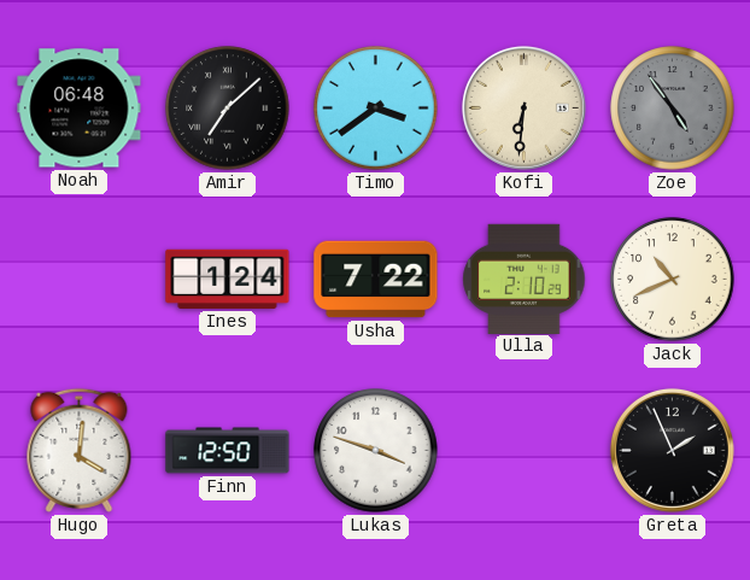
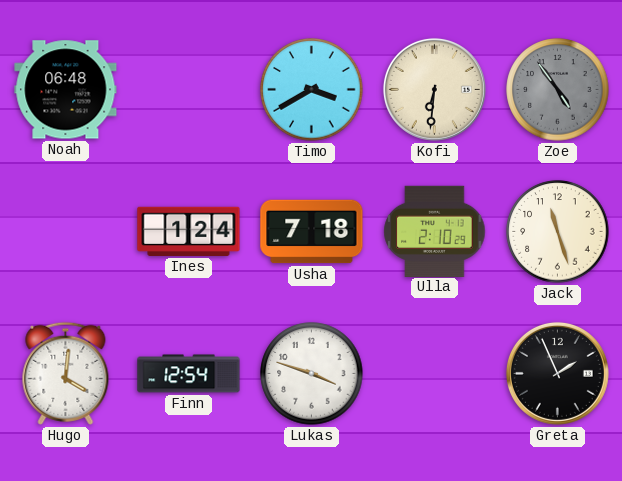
Amir: 7:08 -> none
Timo: 3:39 -> 3:40
Usha: 7:22 -> 7:18
Jack: 10:41 -> 11:27
Finn: 12:50 -> 12:54
